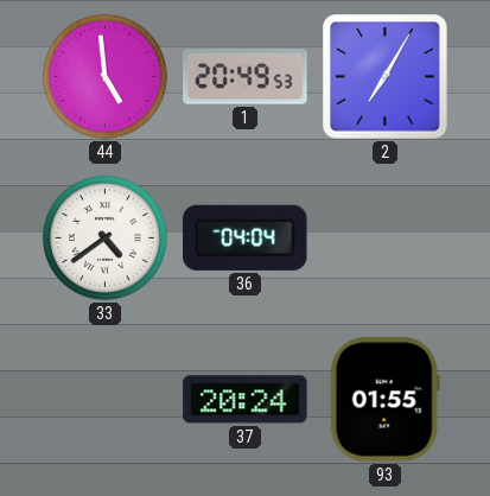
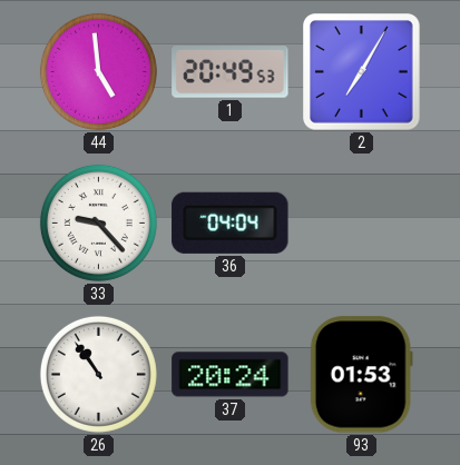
33: 4:39 -> 9:23
26: none -> 10:54
93: 01:55 -> 01:53
